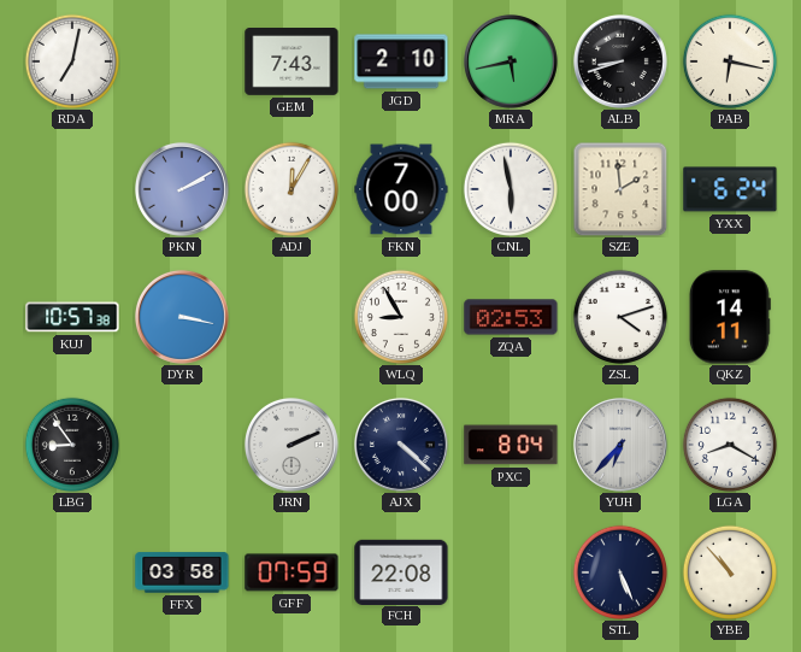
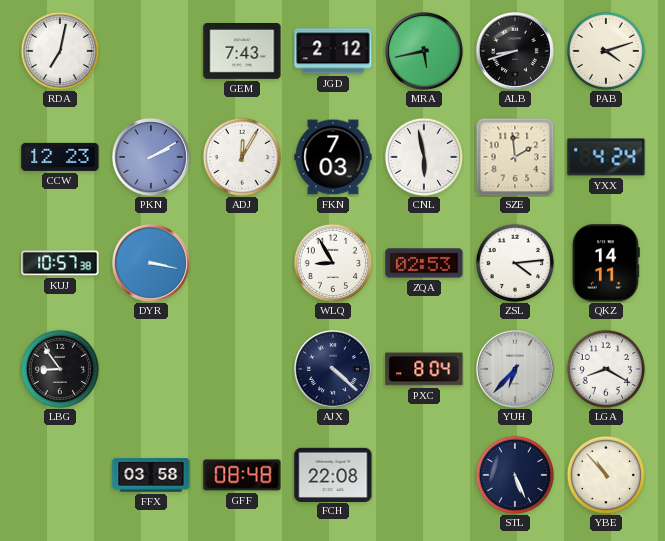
JGD: 2:10 -> 2:12
PAB: 6:17 -> 4:12
CCW: none -> 12:23
FKN: 7:00 -> 7:03
YXX: 6:24 -> 4:24
ZSL: 4:12 -> 4:14
JRN: 2:11 -> none
GFF: 07:59 -> 08:48
